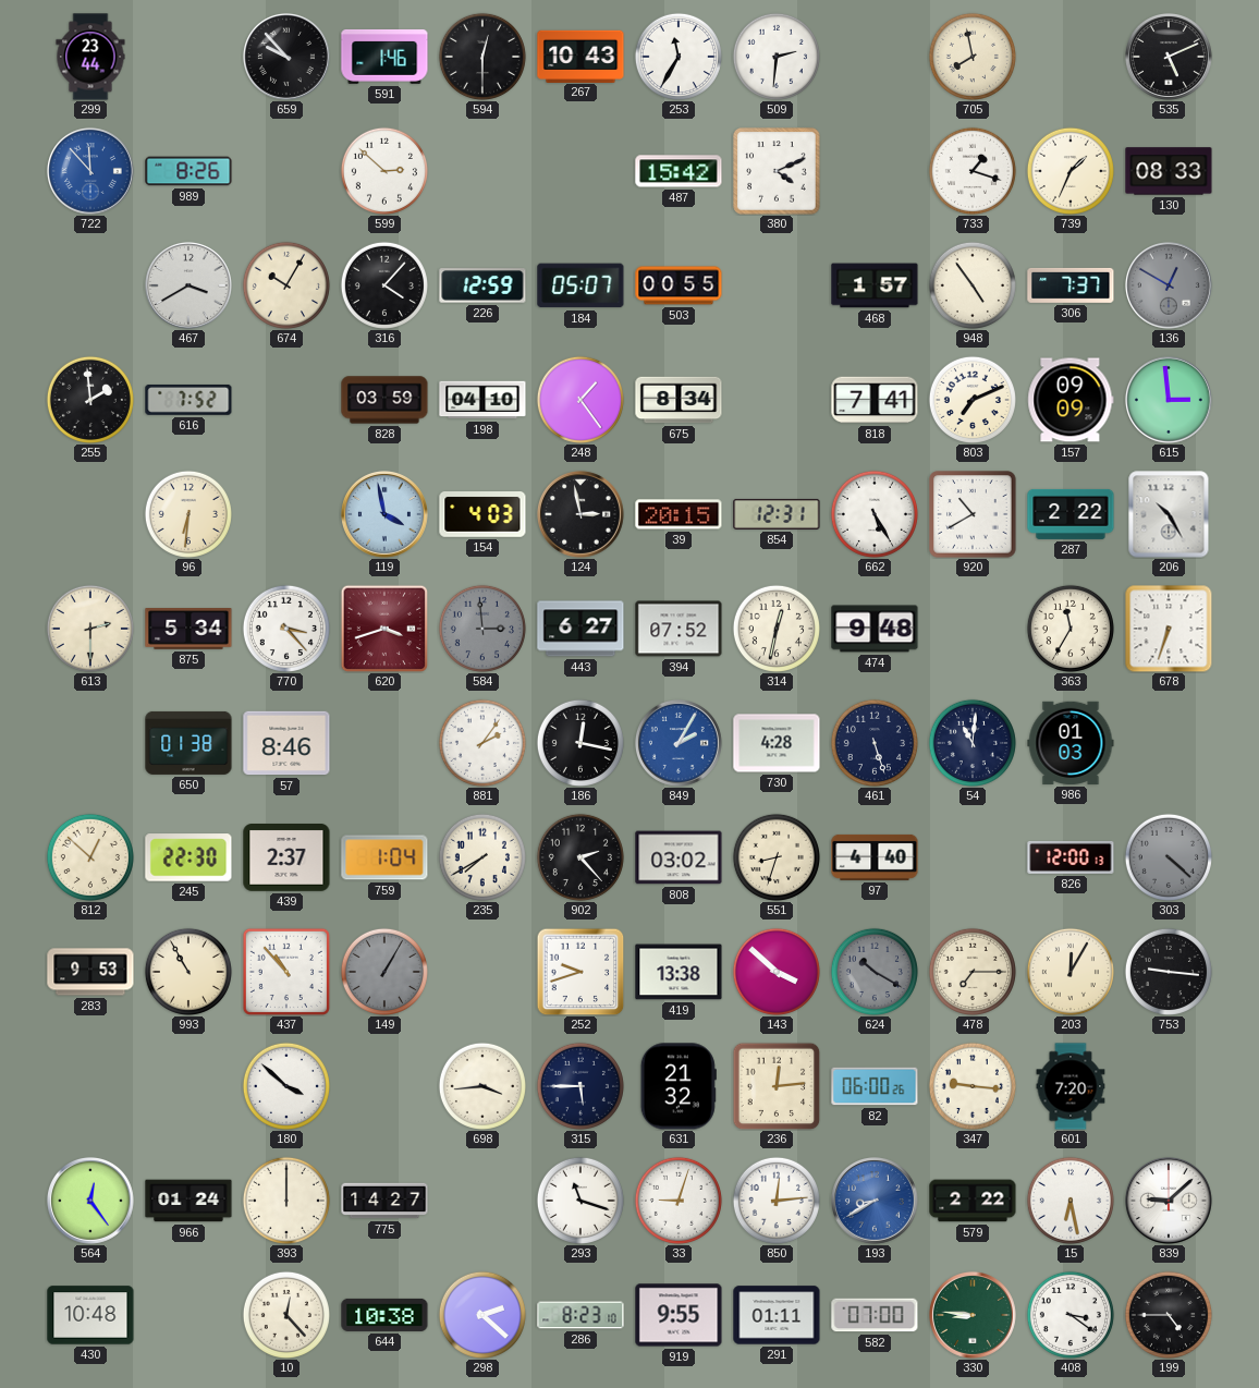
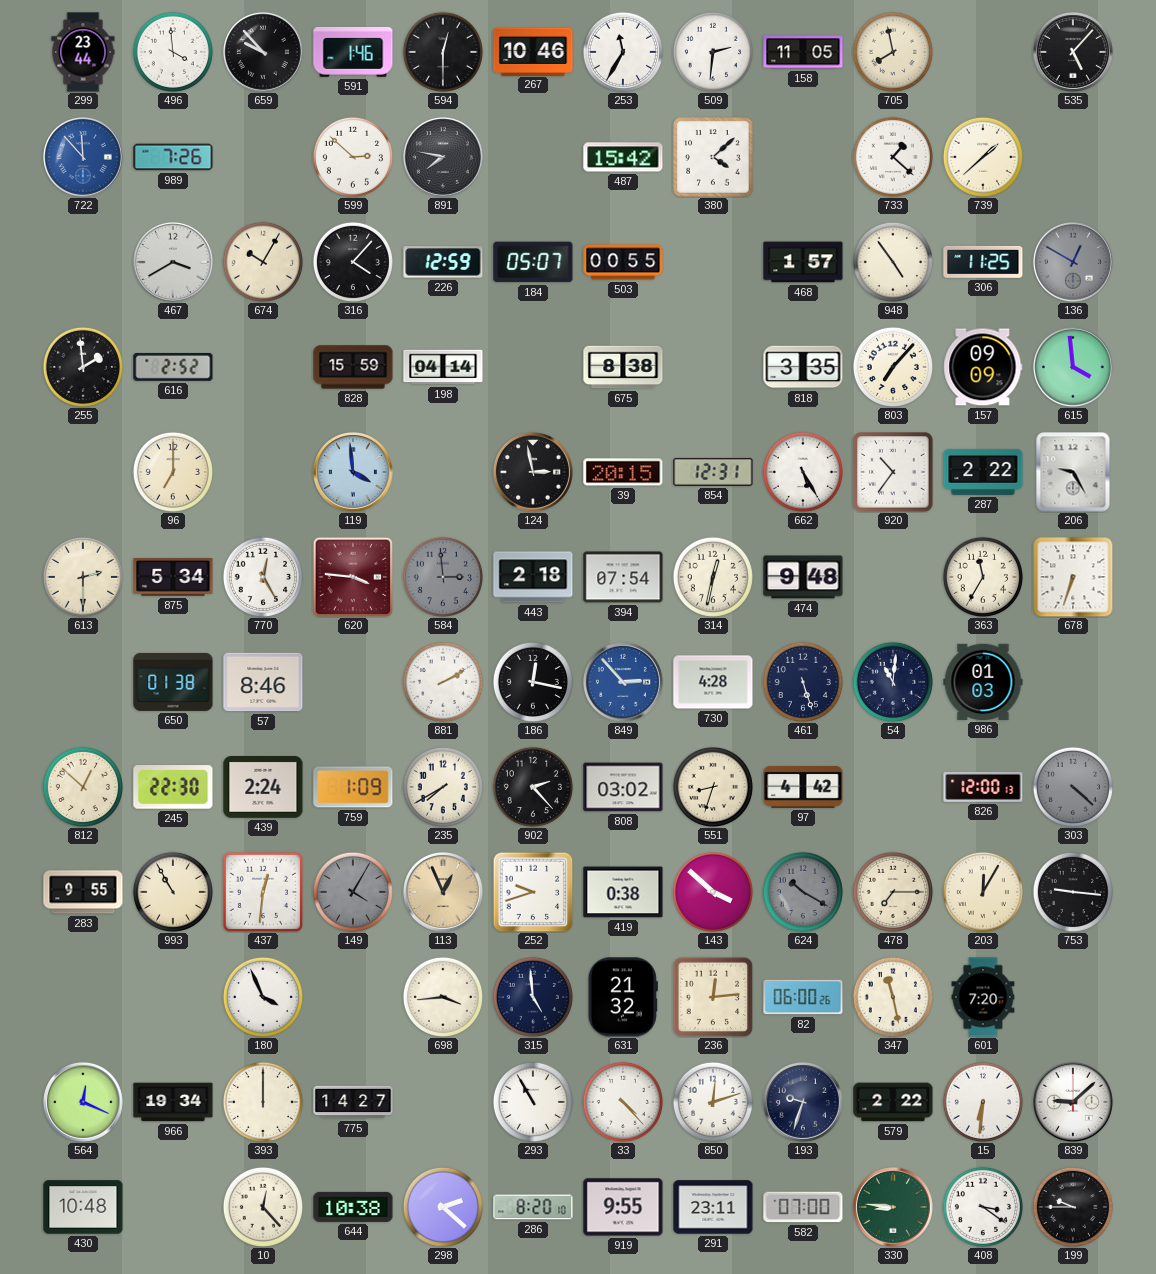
496: none -> 3:59
267: 10:43 -> 10:46
158: none -> 11:05
535: 5:11 -> 5:07
989: 8:26 -> 7:26
891: none -> 7:47
380: 4:11 -> 4:08
733: 1:18 -> 1:22
739: 1:34 -> 1:38
130: 08:33 -> none
306: 7:37 -> 11:25
616: 7:52 -> 2:52
828: 03:59 -> 15:59
198: 04:10 -> 04:14
248: 1:24 -> none
675: 8:34 -> 8:38
818: 7:41 -> 3:35
803: 7:11 -> 7:07
615: 2:59 -> 3:59
96: 6:31 -> 7:00
119: 3:58 -> 3:59
154: 4:03 -> none
920: 10:40 -> 10:36
206: 10:25 -> 9:25
770: 3:23 -> 12:25
620: 3:42 -> 3:46
443: 6:27 -> 2:18
394: 07:52 -> 07:54
881: 2:06 -> 2:10
849: 2:05 -> 2:53
439: 2:37 -> 2:24
759: 1:04 -> 1:09
97: 4:40 -> 4:42
283: 9:53 -> 9:55
437: 10:53 -> 12:31
149: 1:05 -> 4:05
113: none -> 12:56
419: 13:38 -> 0:38
180: 3:52 -> 3:56
315: 5:45 -> 4:59
347: 9:16 -> 11:28
564: 12:24 -> 12:19
966: 01:24 -> 19:34
293: 11:18 -> 10:55
33: 9:03 -> 4:23
850: 12:14 -> 12:12
193: 8:40 -> 9:33
193 dial: blue -> navy
15: 6:28 -> 6:31
286: 8:23 -> 8:20
291: 01:11 -> 23:11
199: 4:45 -> 9:45
